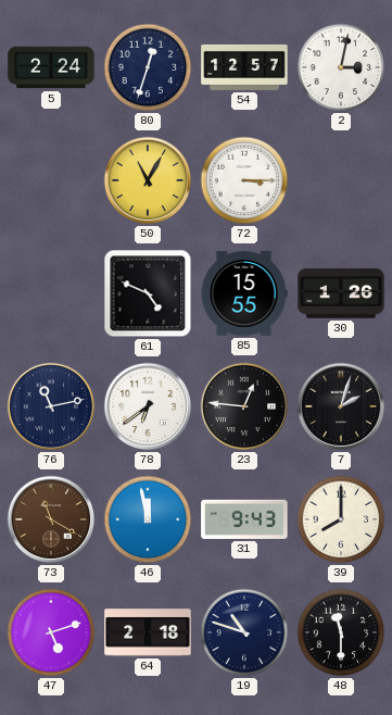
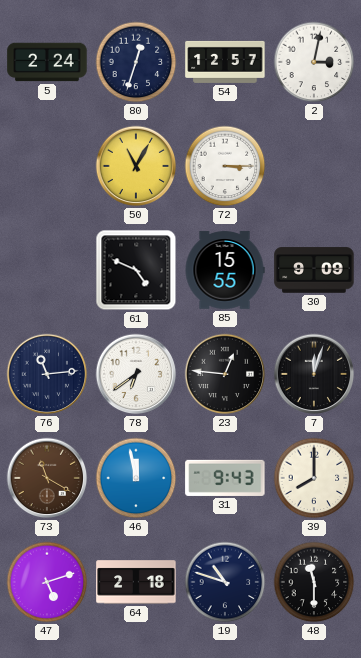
30: 1:26 -> 9:09
76: 11:13 -> 11:14
7: 2:03 -> 12:03
